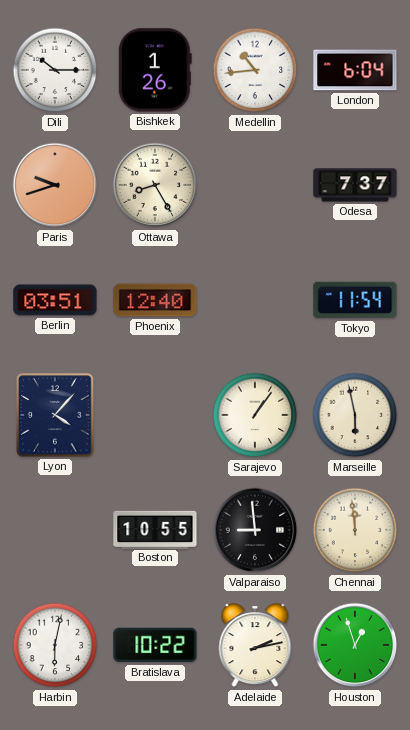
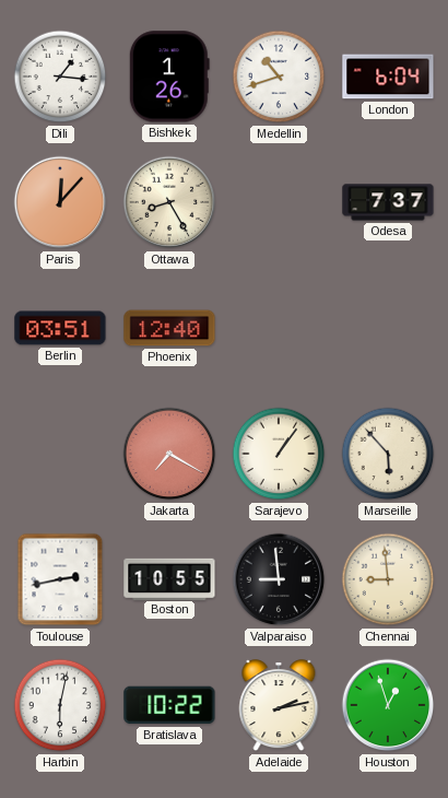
Dili: 10:15 -> 1:16
Medellin: 10:44 -> 10:42
Paris: 9:42 -> 12:07
Tokyo: 11:54 -> none
Lyon: 4:07 -> none
Jakarta: none -> 7:20
Marseille: 5:58 -> 5:53
Toulouse: none -> 2:43
Chennai: 11:59 -> 8:59
